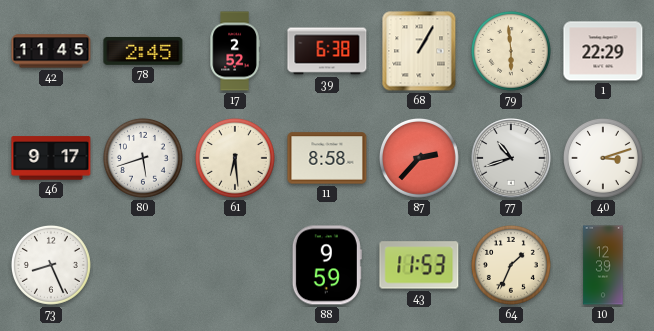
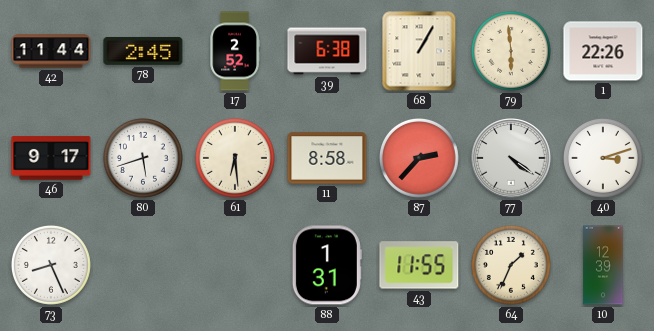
42: 11:45 -> 11:44
1: 22:29 -> 22:26
77: 10:42 -> 4:21
88: 9:59 -> 1:31
43: 11:53 -> 11:55
